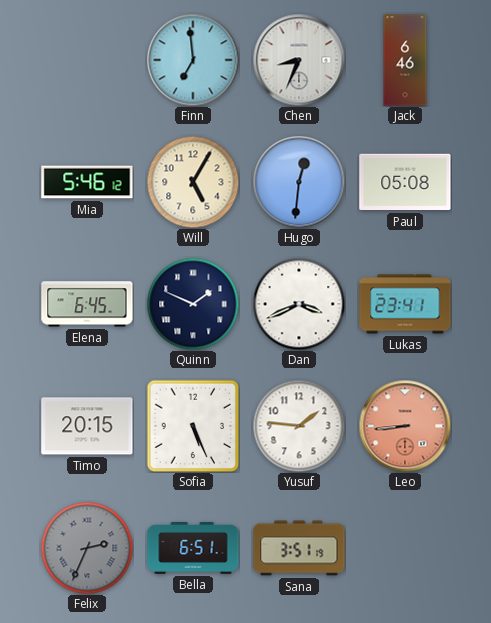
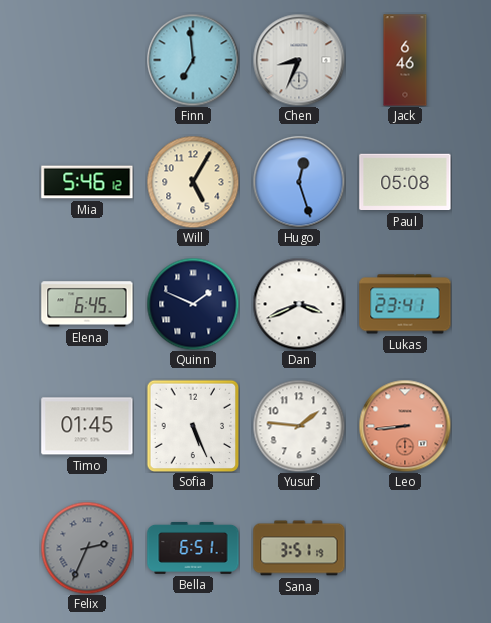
Hugo: 12:31 -> 12:27
Timo: 20:15 -> 01:45
